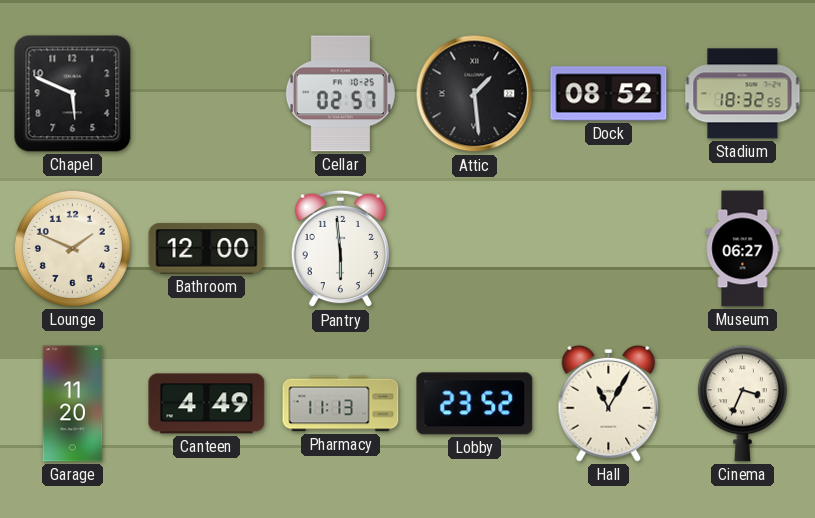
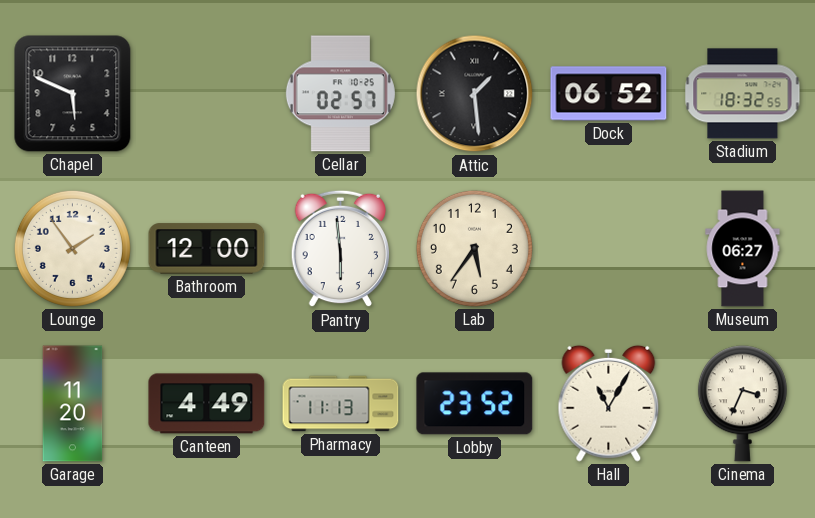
Dock: 08:52 -> 06:52
Lounge: 1:49 -> 1:54
Lab: none -> 5:36
